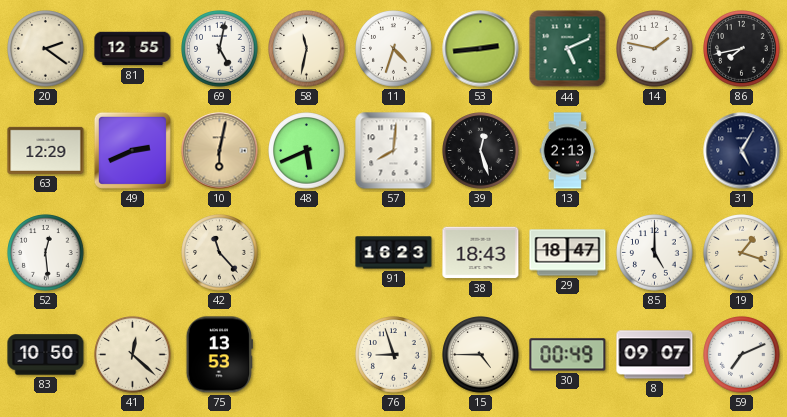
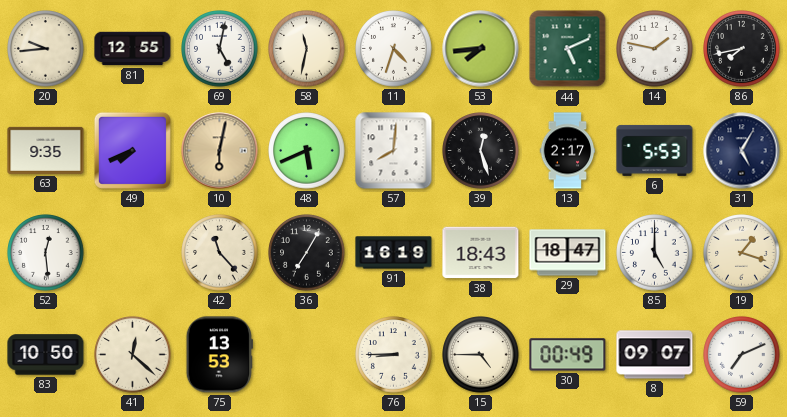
20: 2:21 -> 9:44
53: 2:44 -> 7:44
63: 12:29 -> 9:35
49: 2:41 -> 7:41
13: 2:13 -> 2:17
6: none -> 5:53
36: none -> 7:05
91: 16:23 -> 16:19
76: 8:57 -> 8:45
